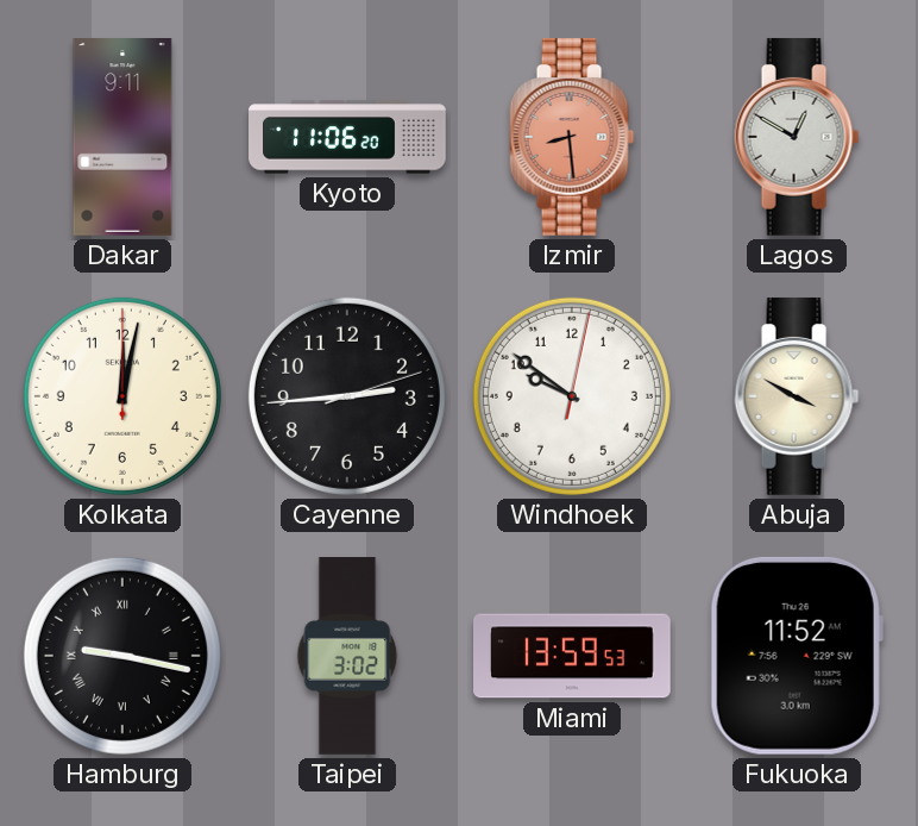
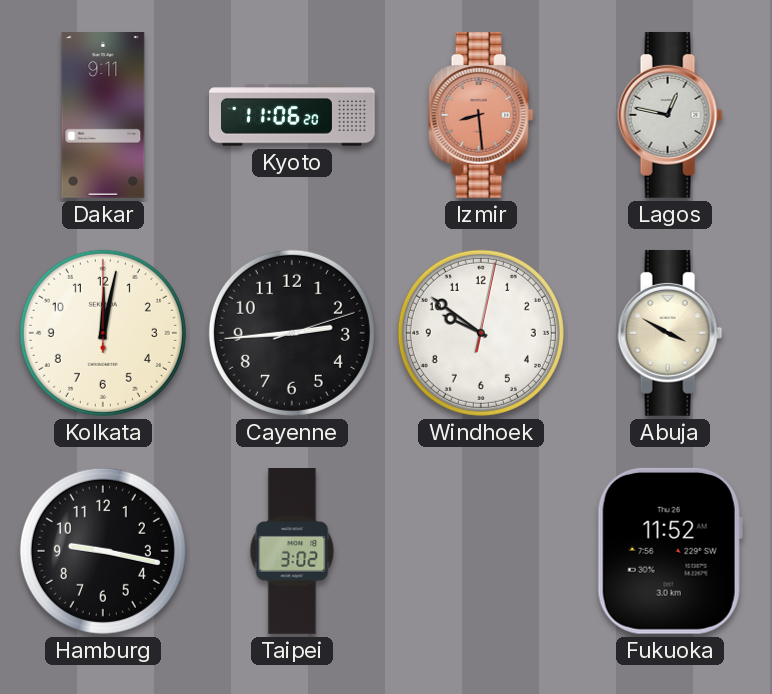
Lagos: 12:50 -> 12:47
Hamburg numerals: Roman -> Arabic
Miami: 13:59 -> none
